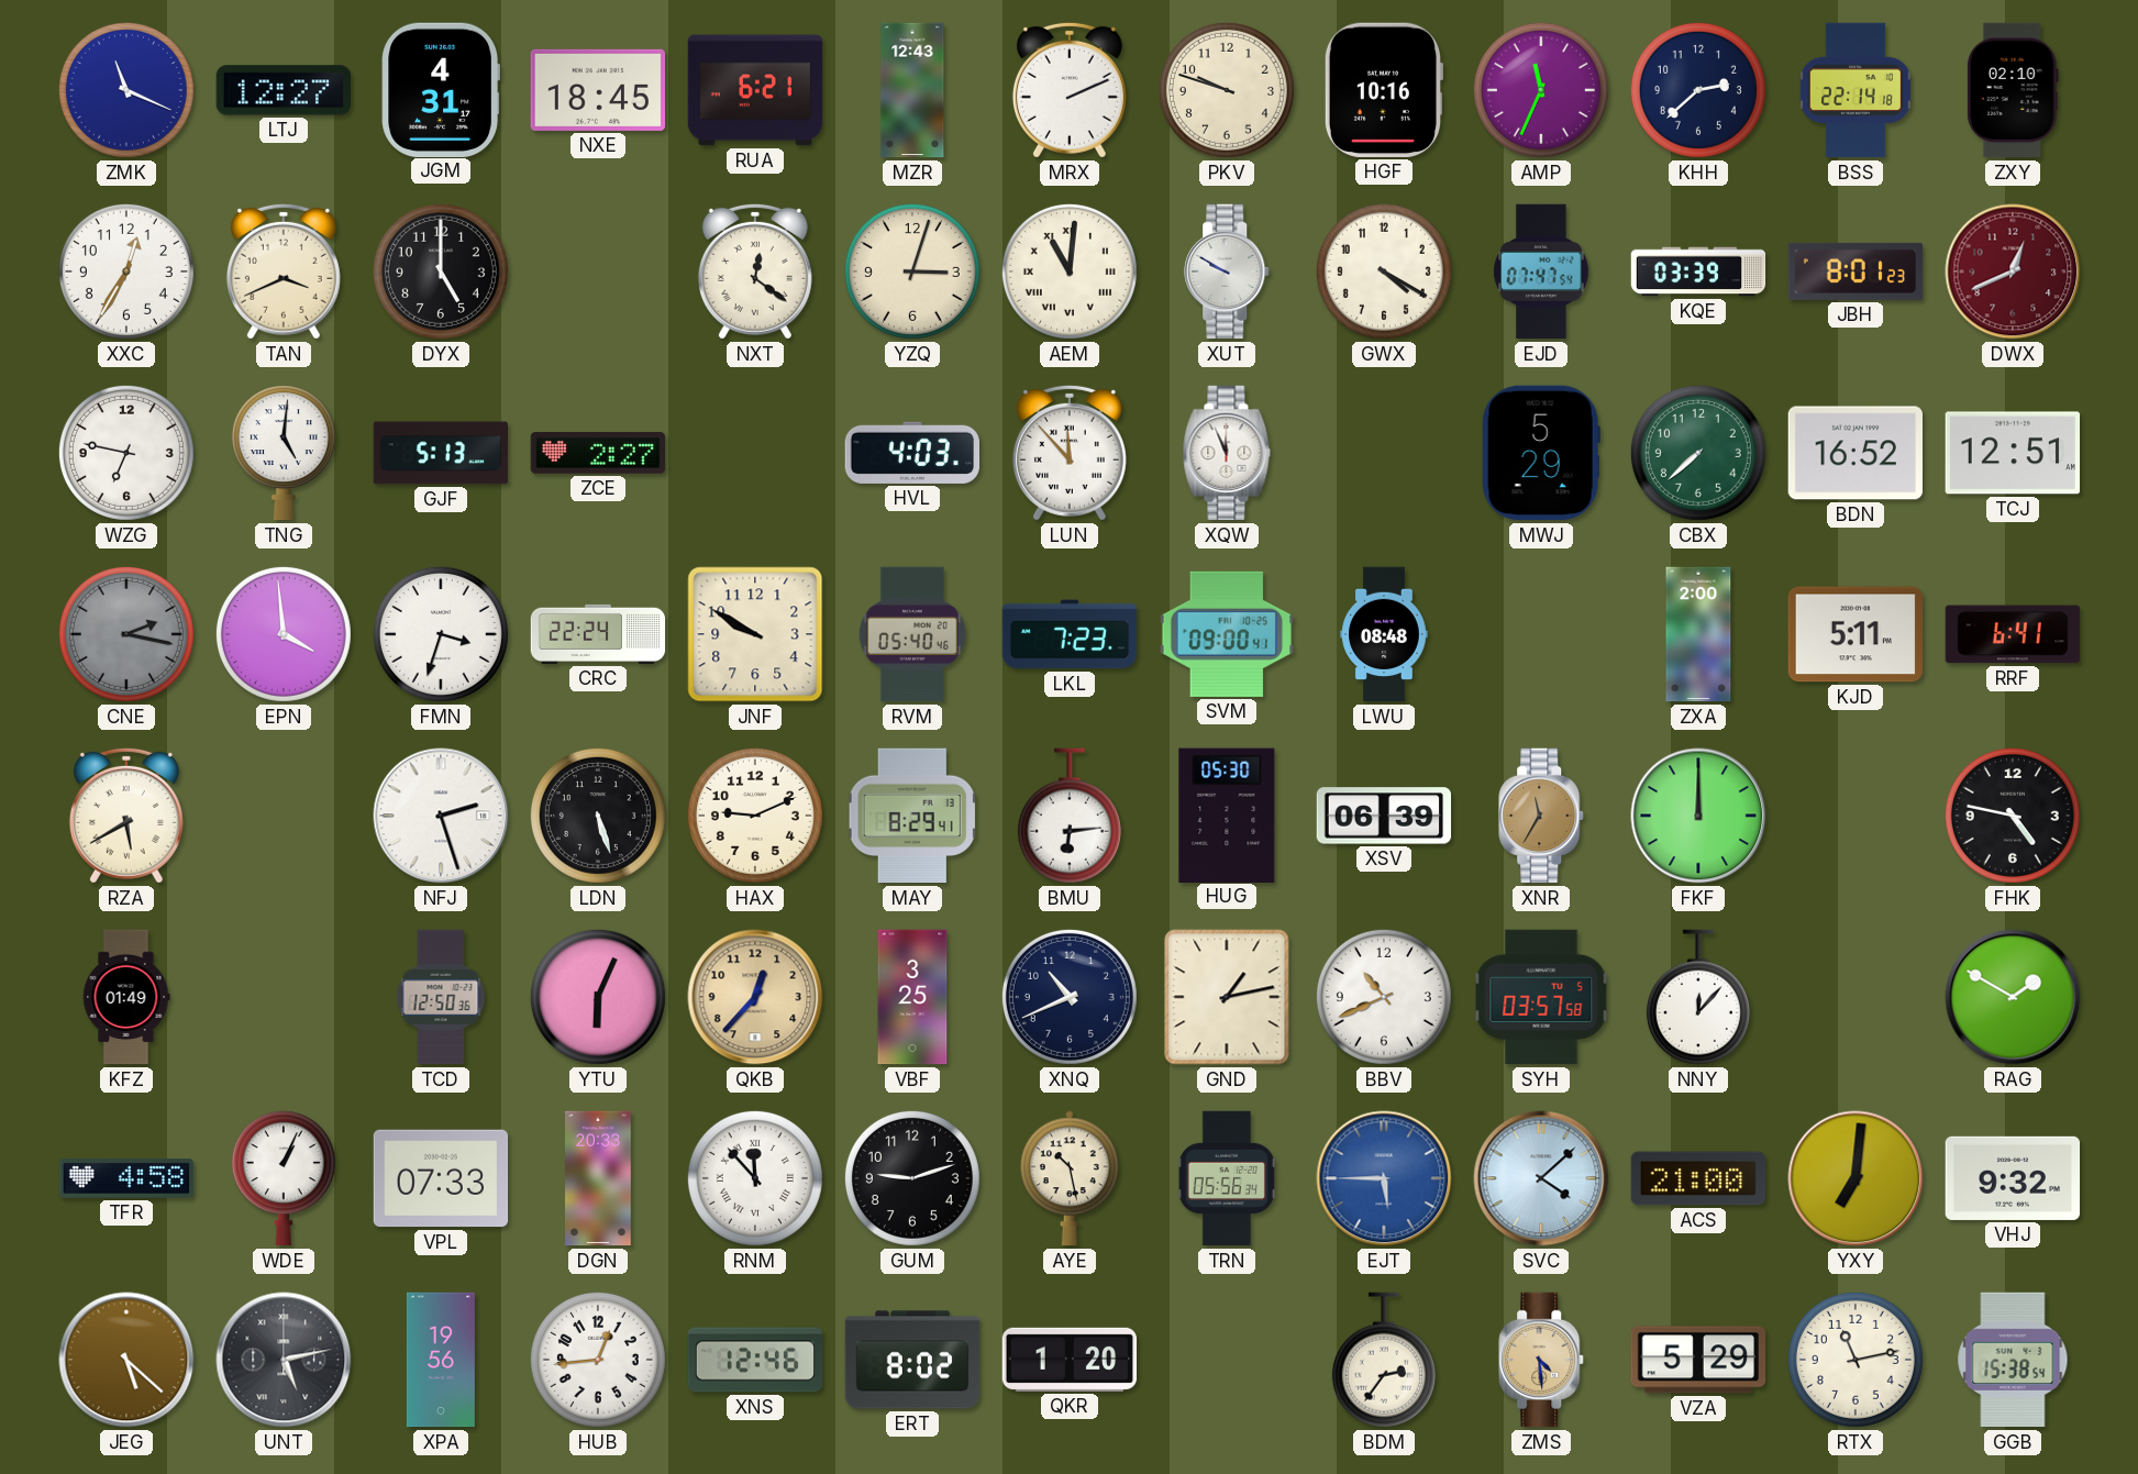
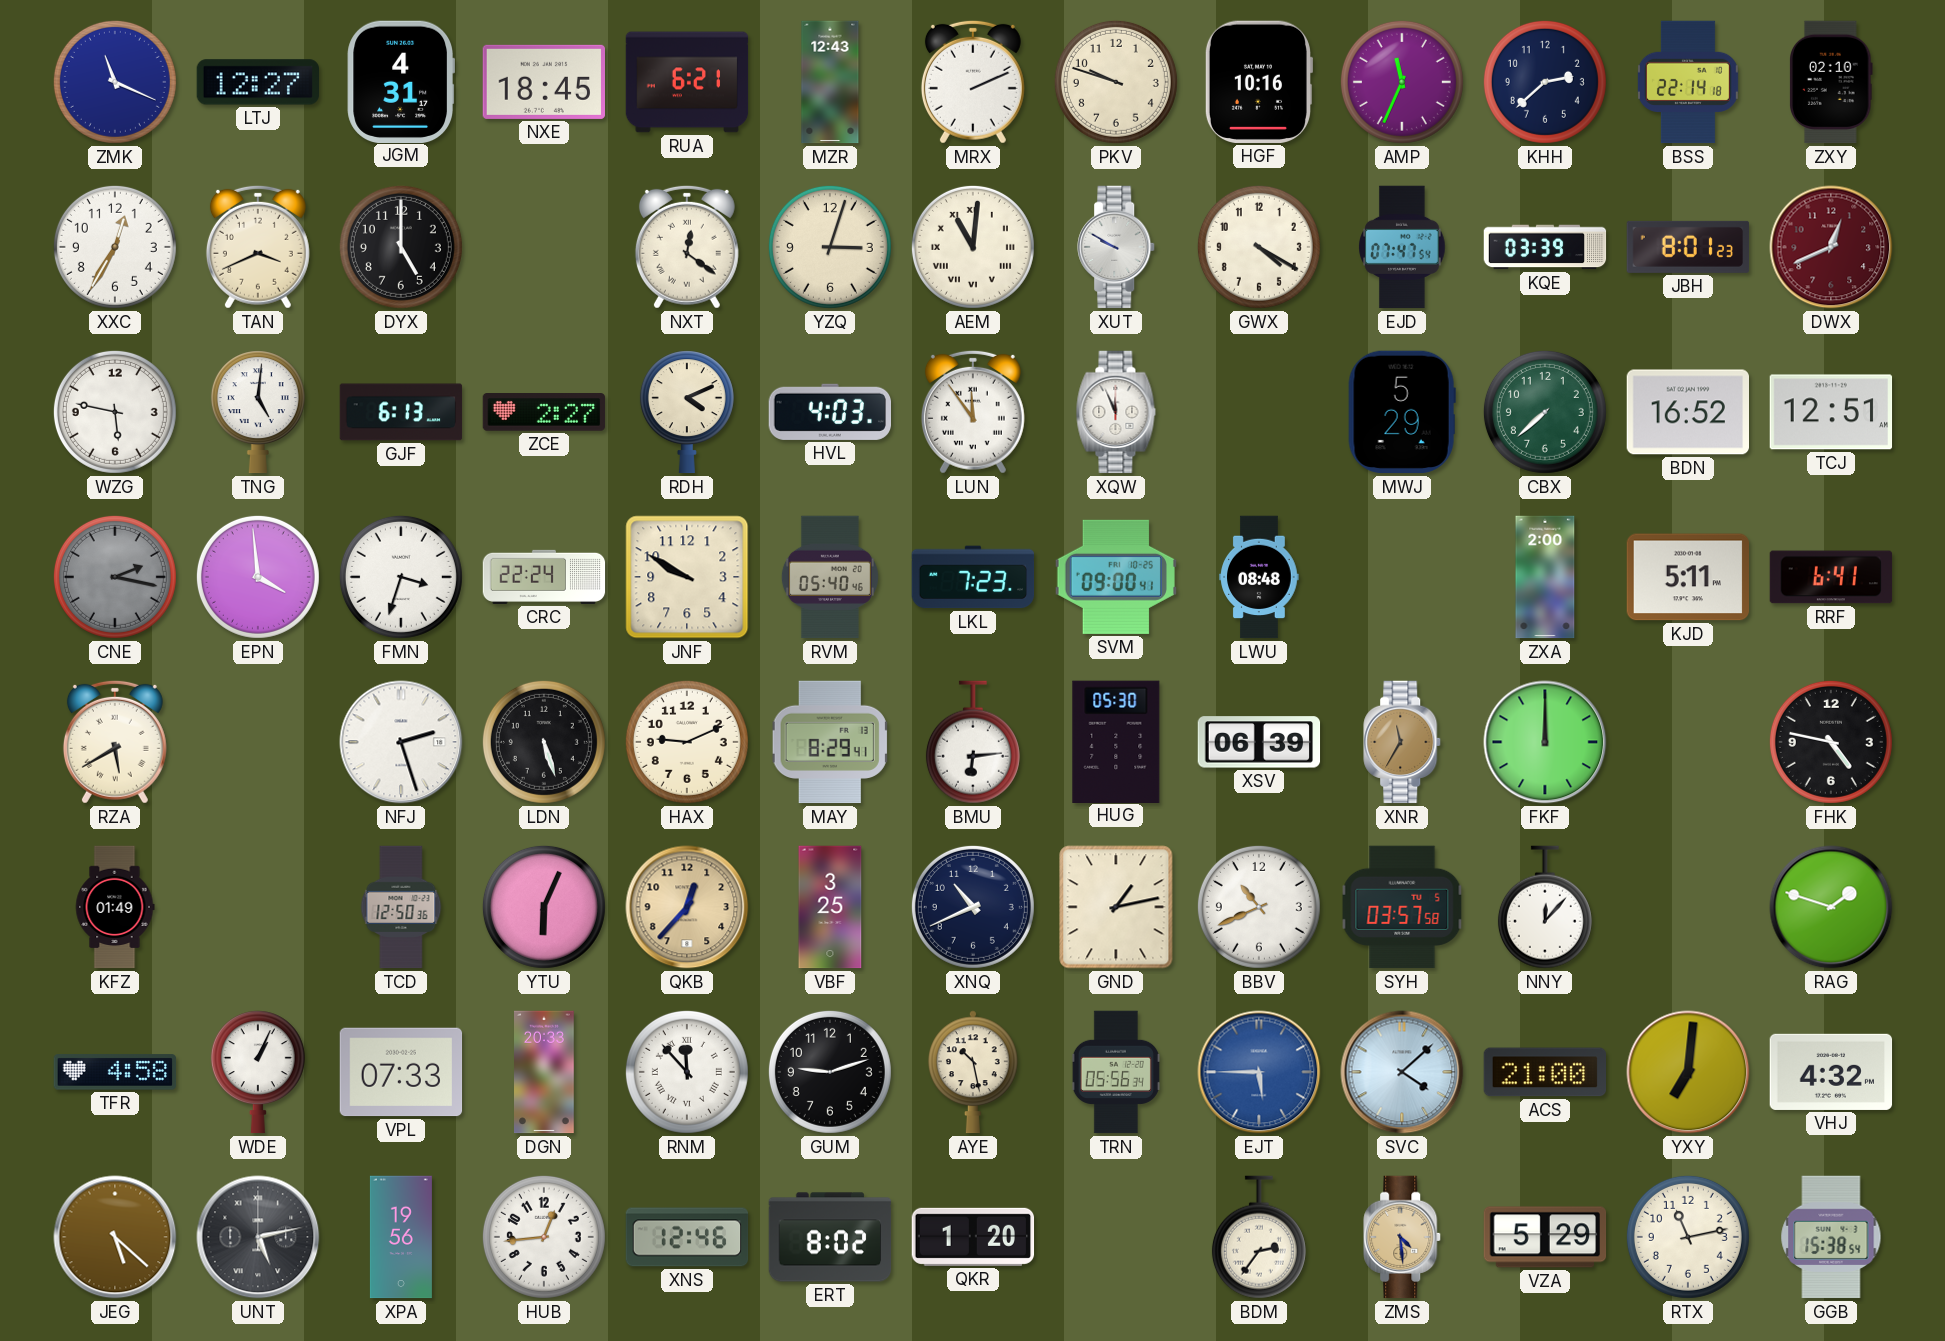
WZG: 6:47 -> 5:47
GJF: 5:13 -> 6:13
RDH: none -> 4:11
LUN: 11:53 -> 11:54
RAG: 1:50 -> 1:48
VHJ: 9:32 -> 4:32
